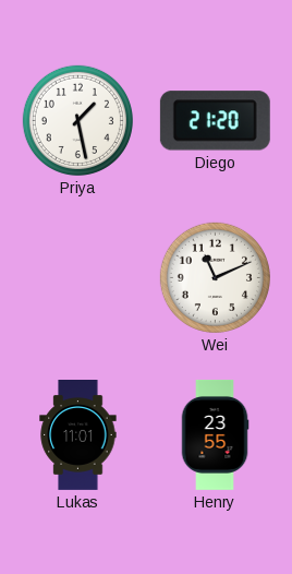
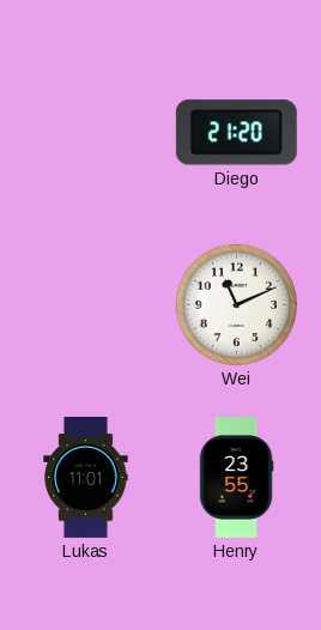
Priya: 1:28 -> none
